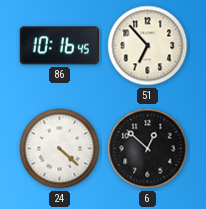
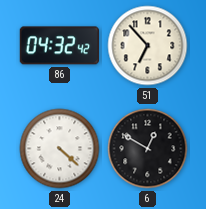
86: 10:16 -> 04:32
6: 12:52 -> 12:50
